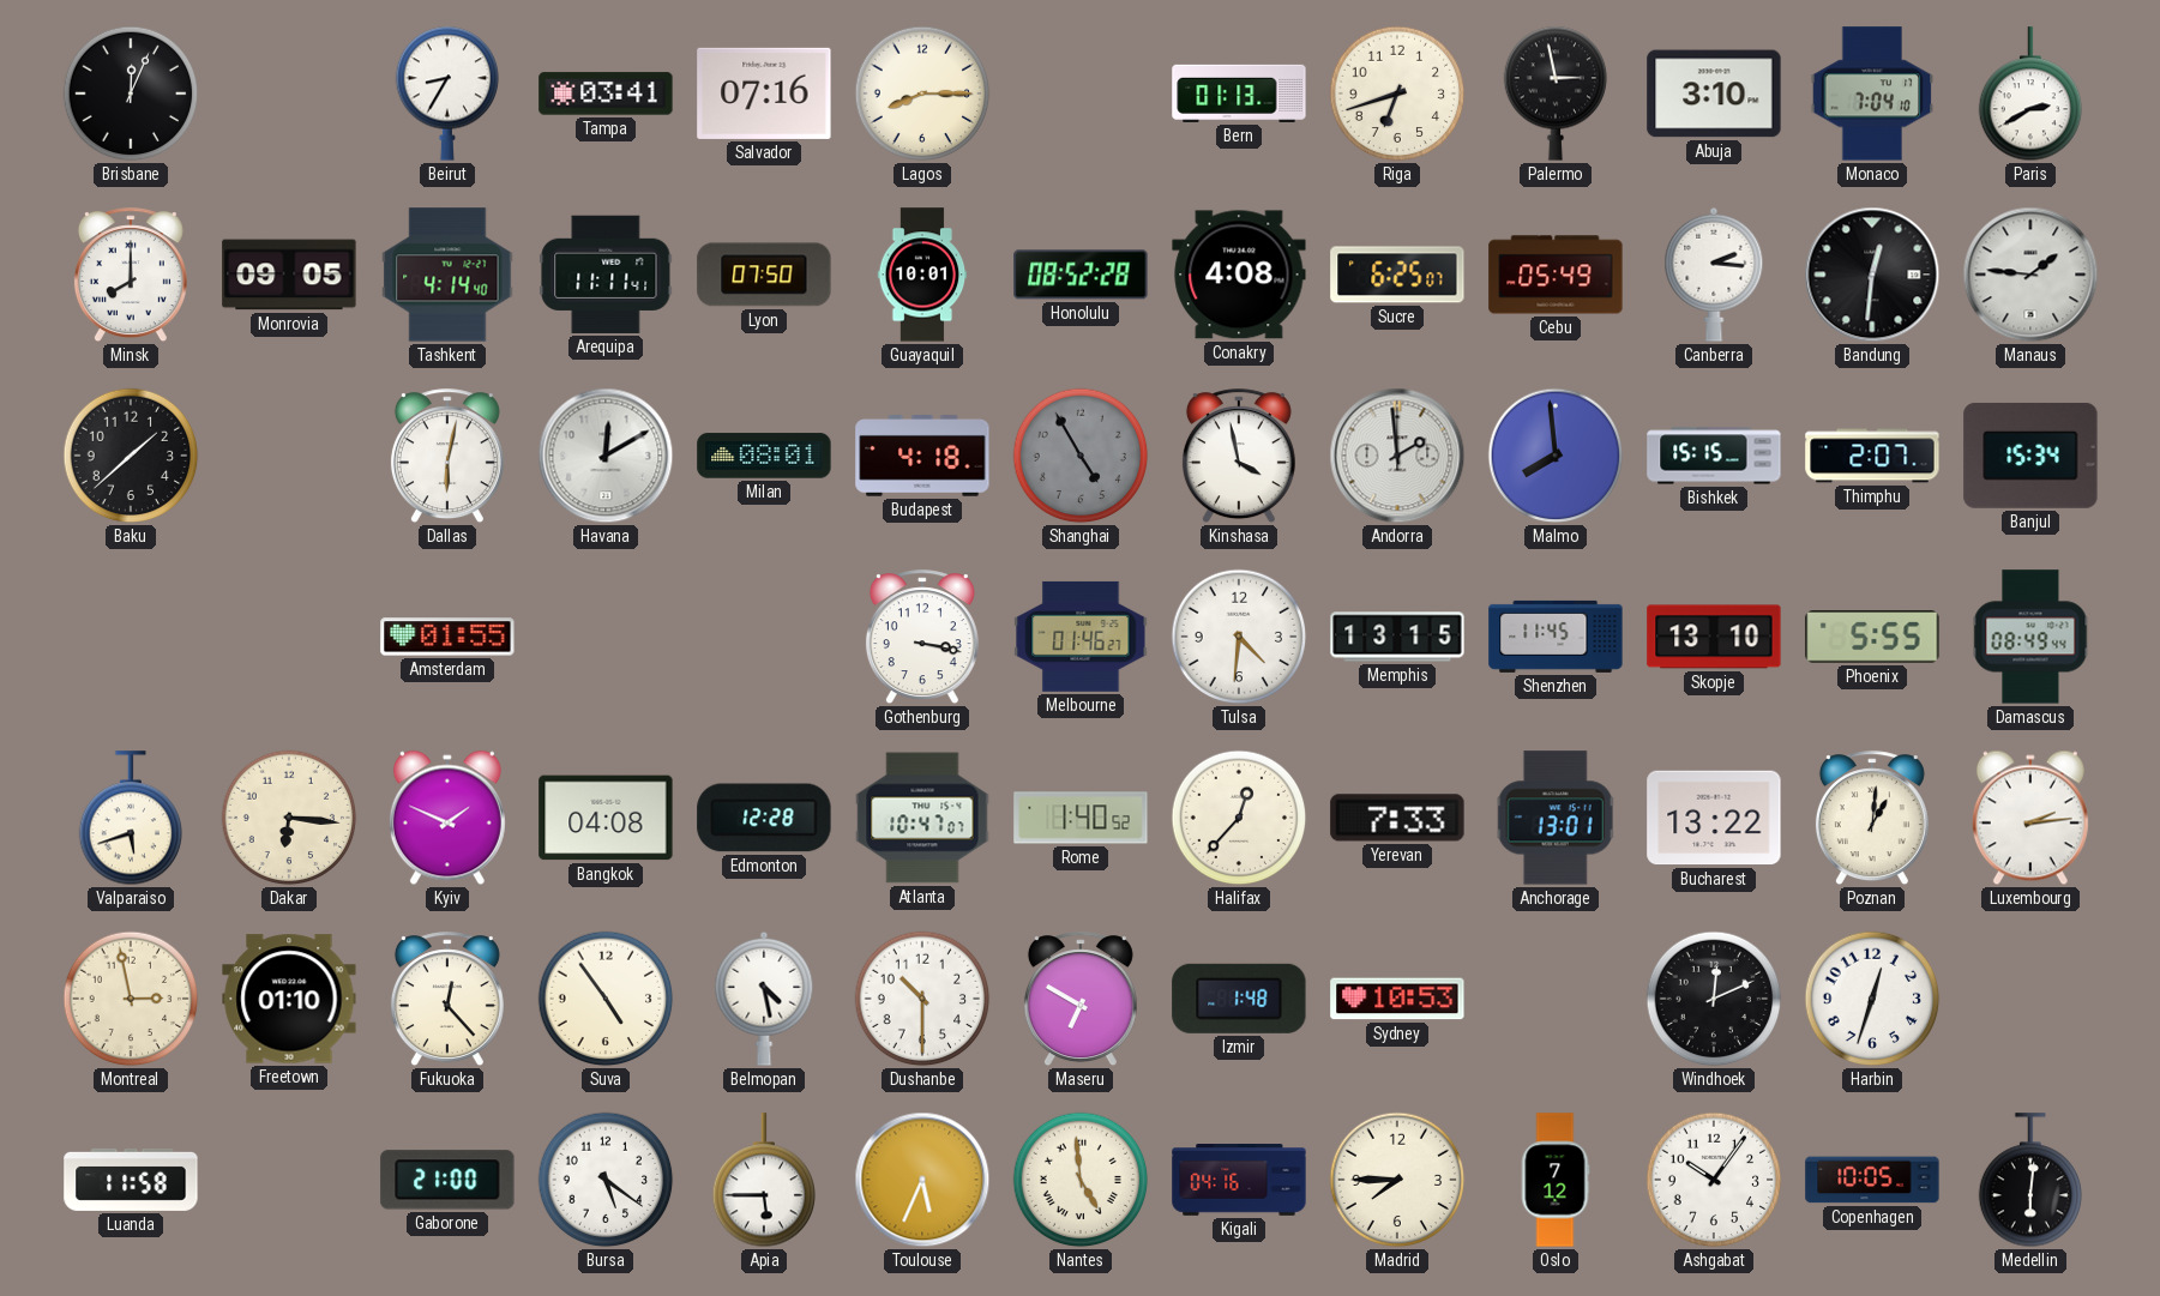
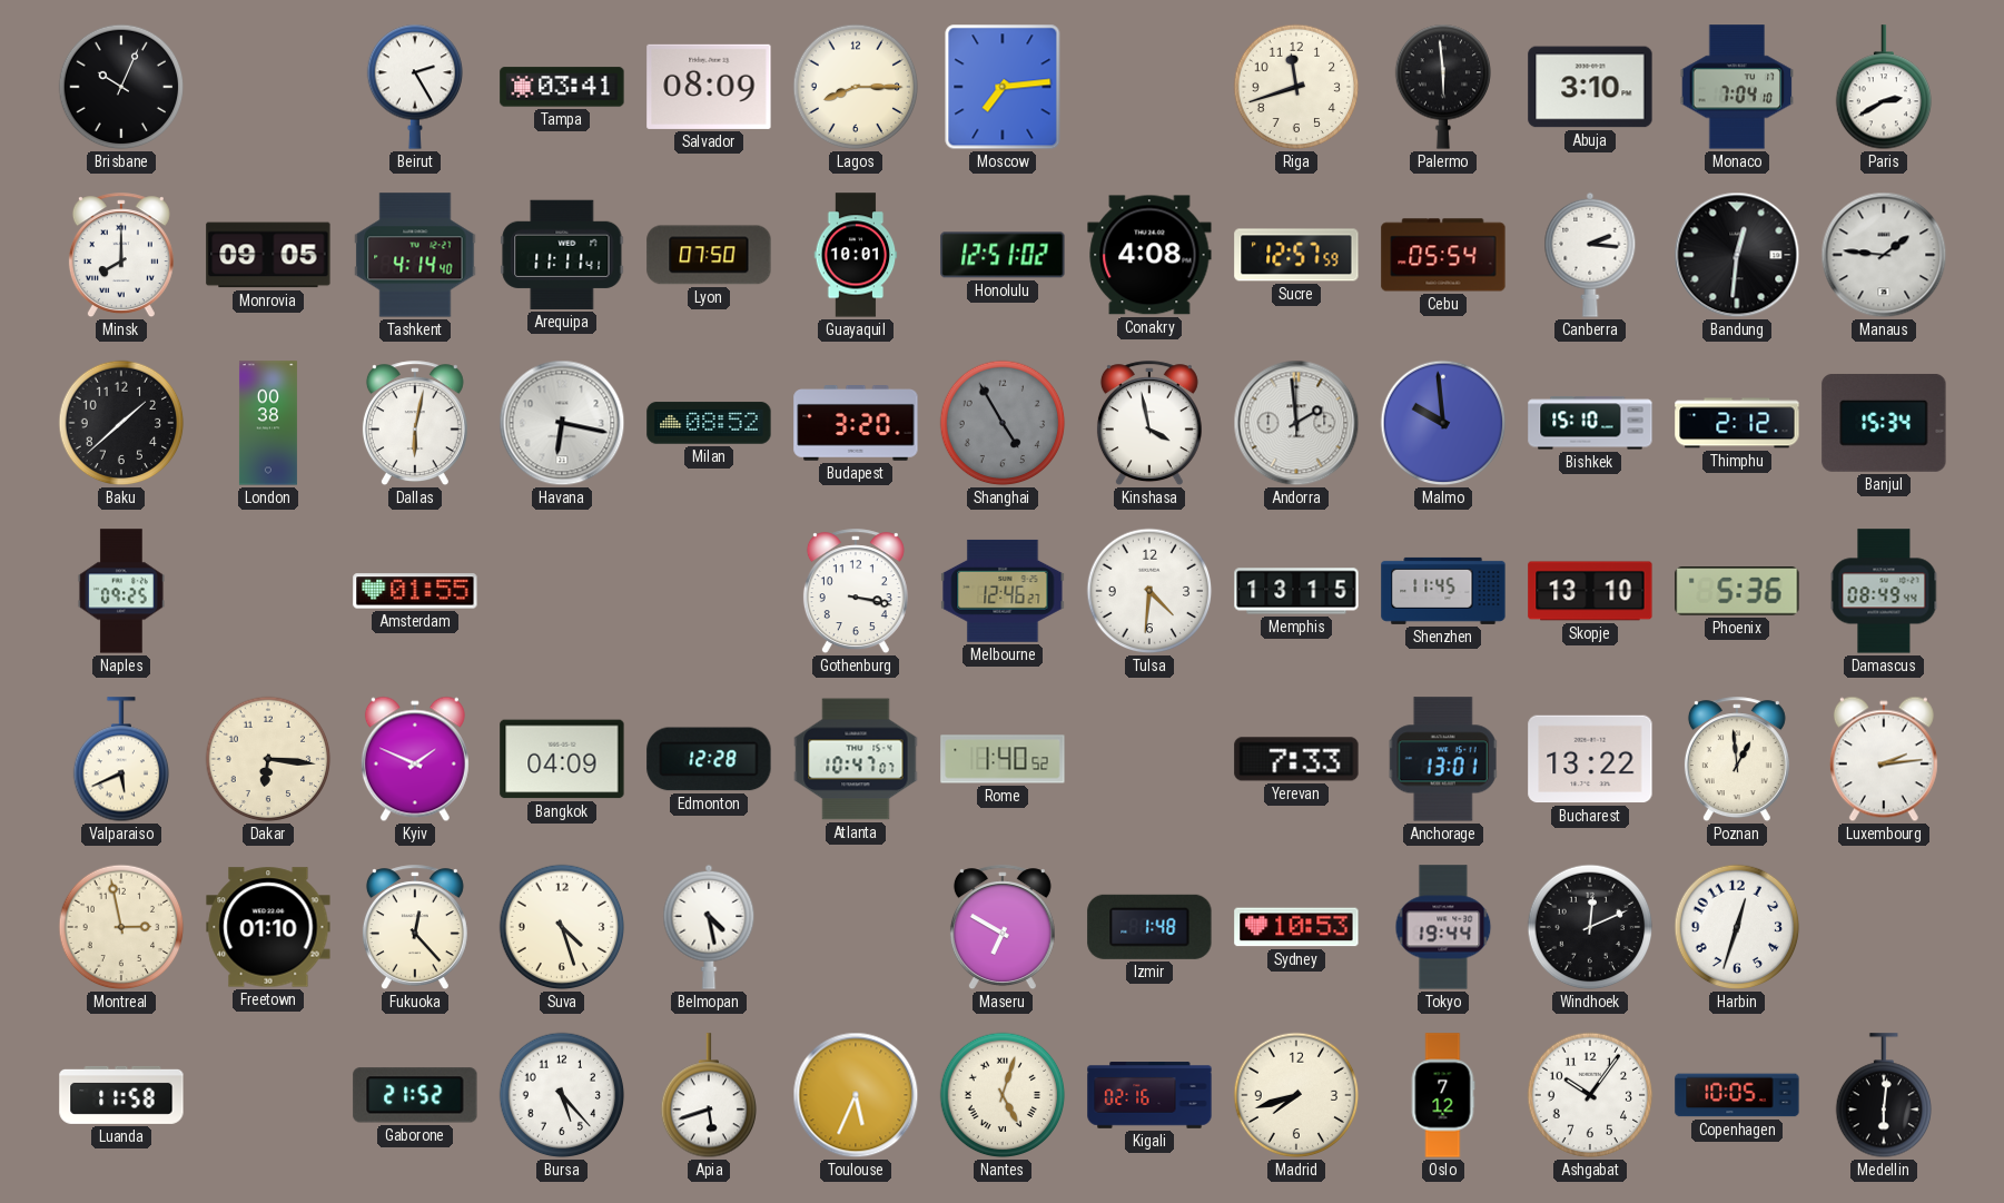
Brisbane: 12:04 -> 10:04
Beirut: 8:35 -> 2:25
Salvador: 07:16 -> 08:09
Moscow: none -> 7:14
Bern: 01:13 -> none
Riga: 6:42 -> 11:42
Palermo: 2:58 -> 5:59
Honolulu: 08:52 -> 12:51
Sucre: 6:25 -> 12:57
Cebu: 05:49 -> 05:54
London: none -> 00:38
Havana: 12:10 -> 6:17
Milan: 08:01 -> 08:52
Budapest: 4:18 -> 3:20
Malmo: 7:59 -> 9:59
Bishkek: 15:15 -> 15:10
Thimphu: 2:07 -> 2:12
Naples: none -> 09:25
Melbourne: 01:46 -> 12:46
Phoenix: 5:55 -> 5:36
Valparaiso: 5:42 -> 5:41
Bangkok: 04:08 -> 04:09
Halifax: 12:37 -> none
Poznan: 1:01 -> 12:59
Suva: 4:54 -> 4:27
Dushanbe: 10:30 -> none
Tokyo: none -> 19:44
Gaborone: 21:00 -> 21:52
Bursa: 5:21 -> 5:23
Apia: 5:45 -> 5:42
Nantes: 4:59 -> 5:03
Kigali: 04:16 -> 02:16
Madrid: 7:45 -> 7:42
